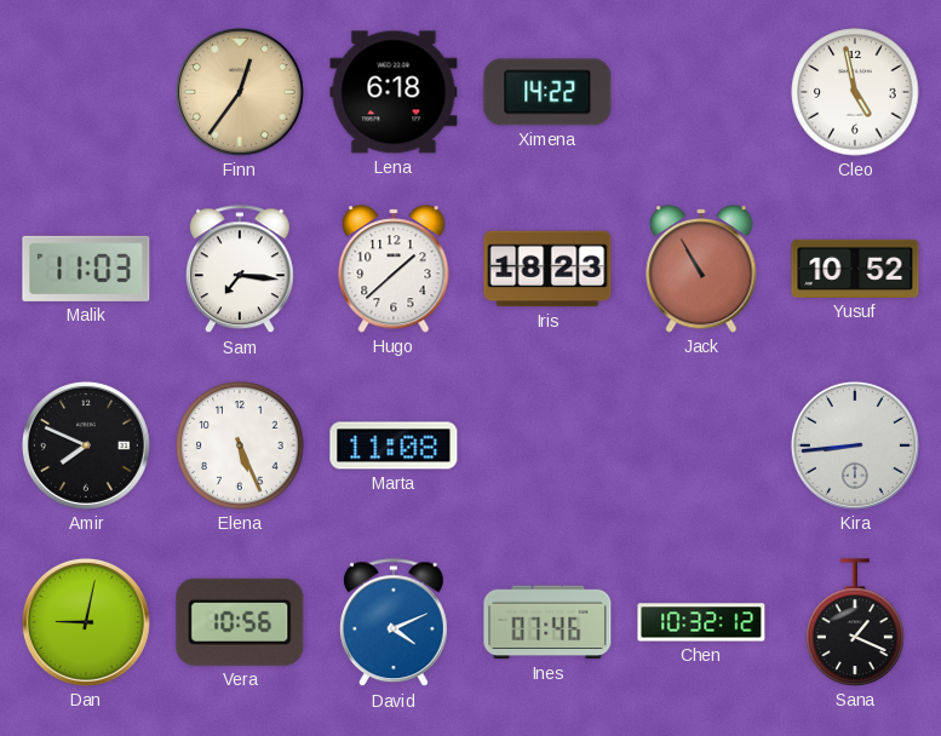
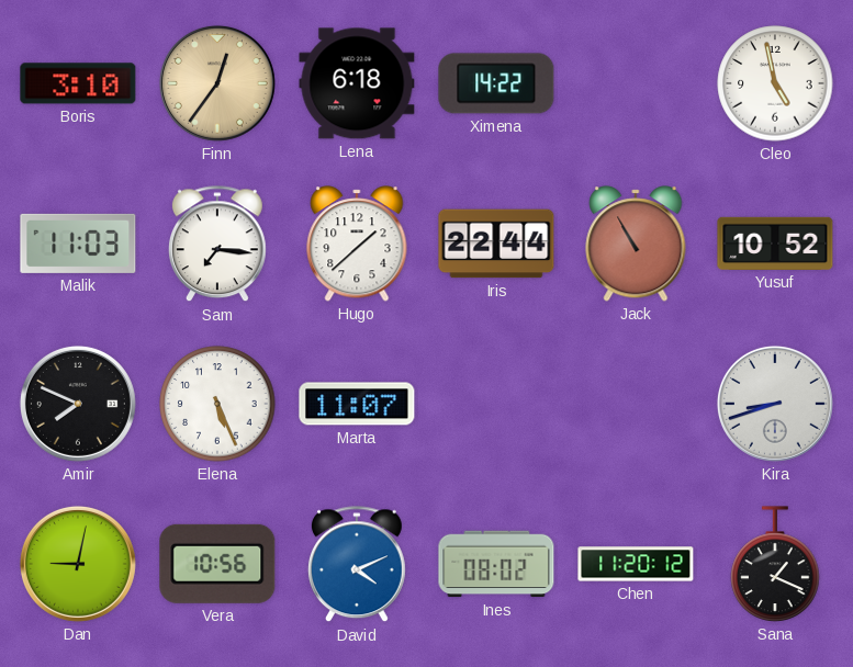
Boris: none -> 3:10
Iris: 18:23 -> 22:44
Marta: 11:08 -> 11:07
Kira: 8:44 -> 8:42
Ines: 07:46 -> 08:02
Chen: 10:32 -> 11:20
